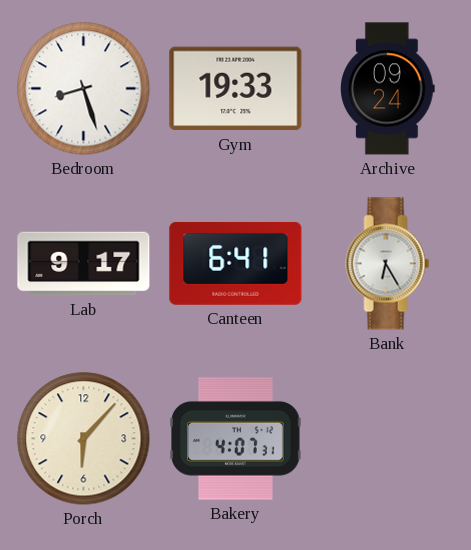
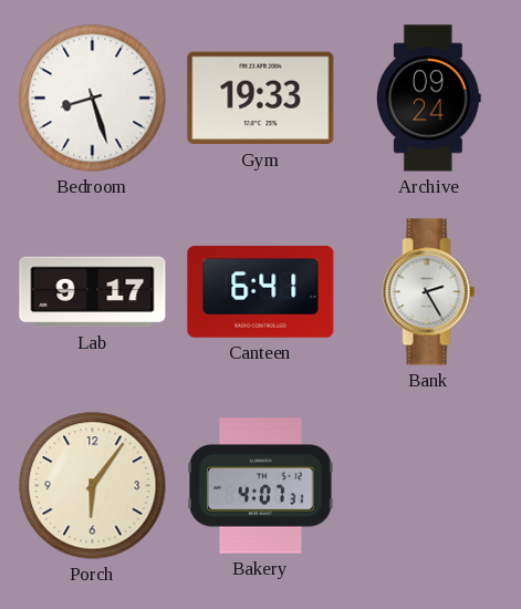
Bank: 6:25 -> 2:25
Porch: 6:07 -> 6:06
